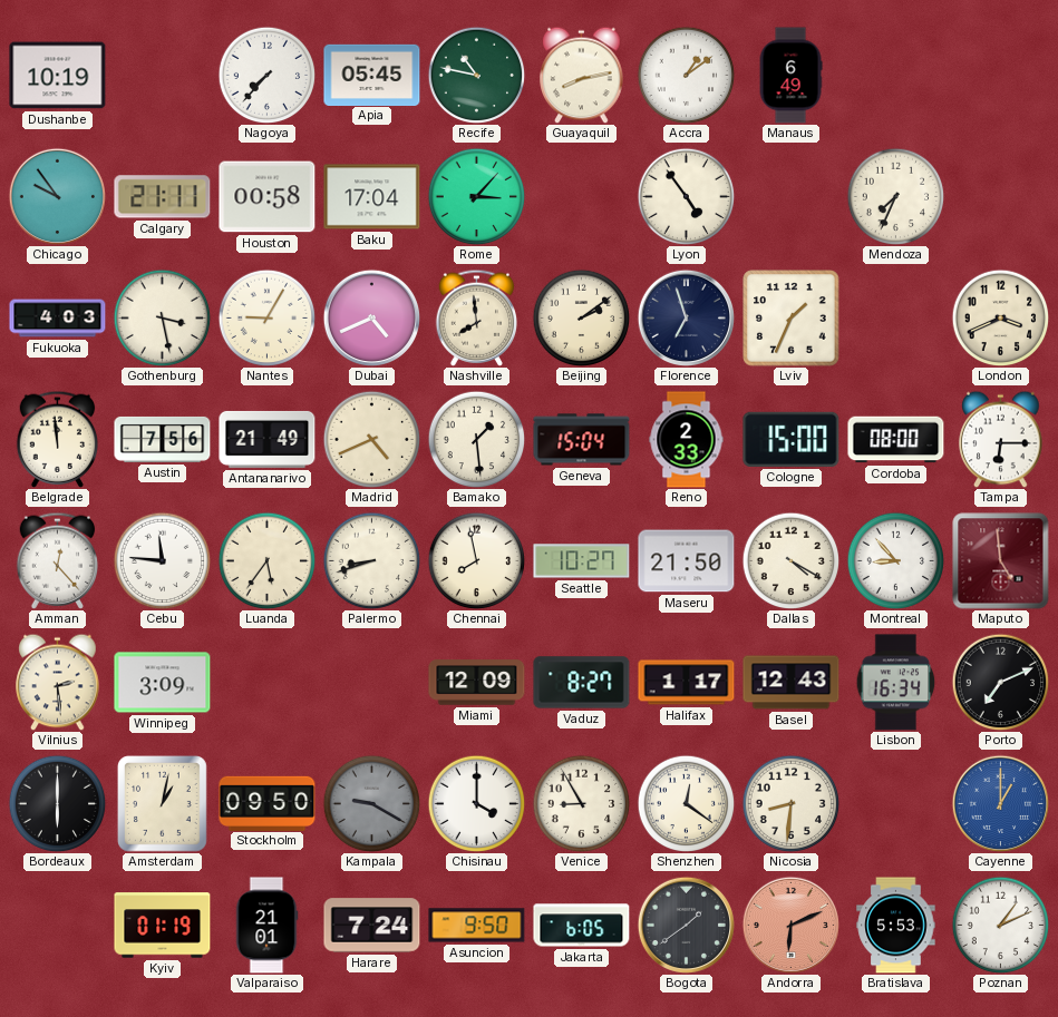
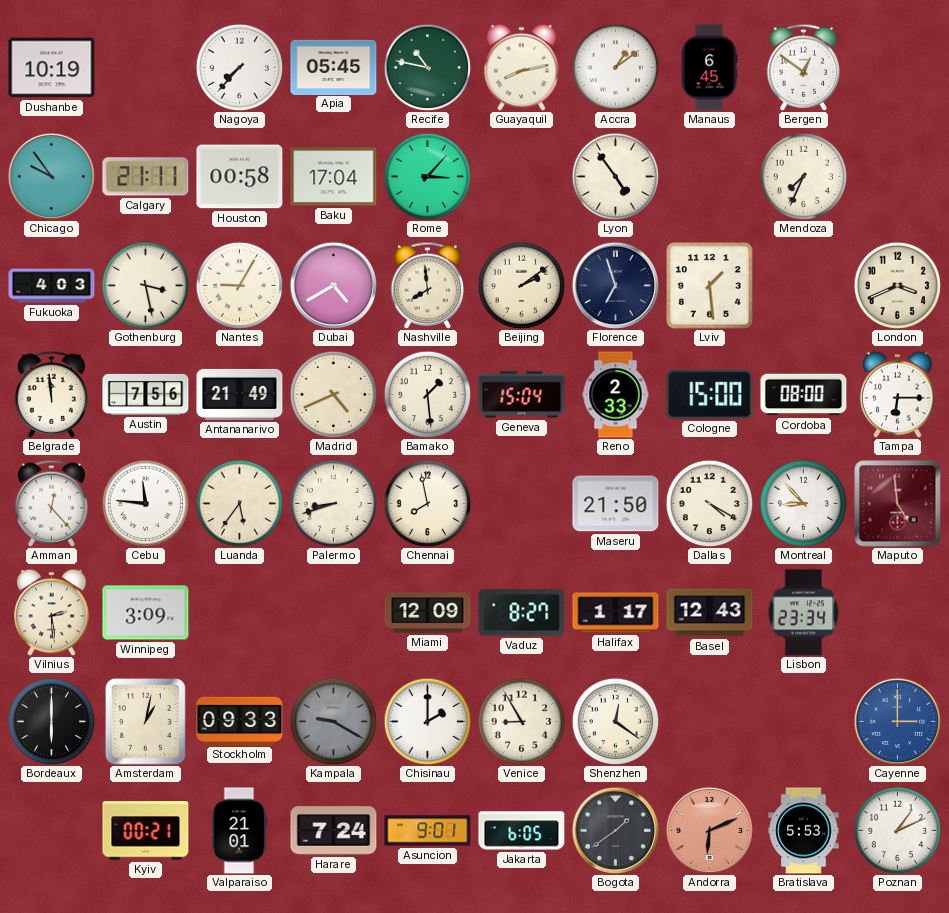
Manaus: 6:49 -> 6:45
Bergen: none -> 12:51
Dubai: 4:41 -> 4:40
Lviv: 1:34 -> 1:29
Seattle: 10:27 -> none
Lisbon: 16:34 -> 23:34
Porto: 7:11 -> none
Stockholm: 09:50 -> 09:33
Chisinau: 4:00 -> 2:00
Nicosia: 8:31 -> none
Cayenne: 1:00 -> 3:00
Kyiv: 01:19 -> 00:21
Asuncion: 9:50 -> 9:01
